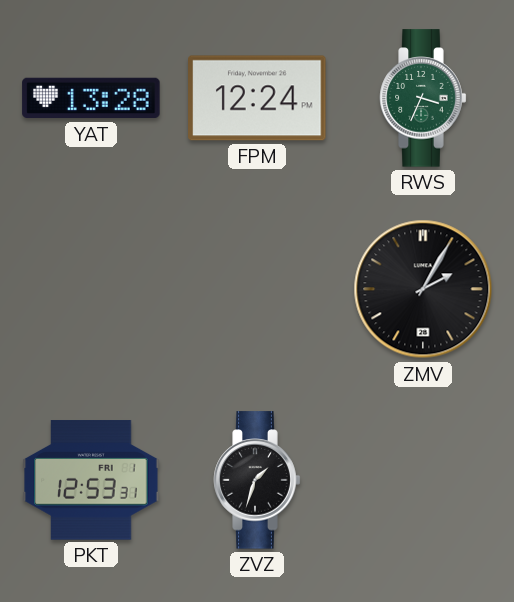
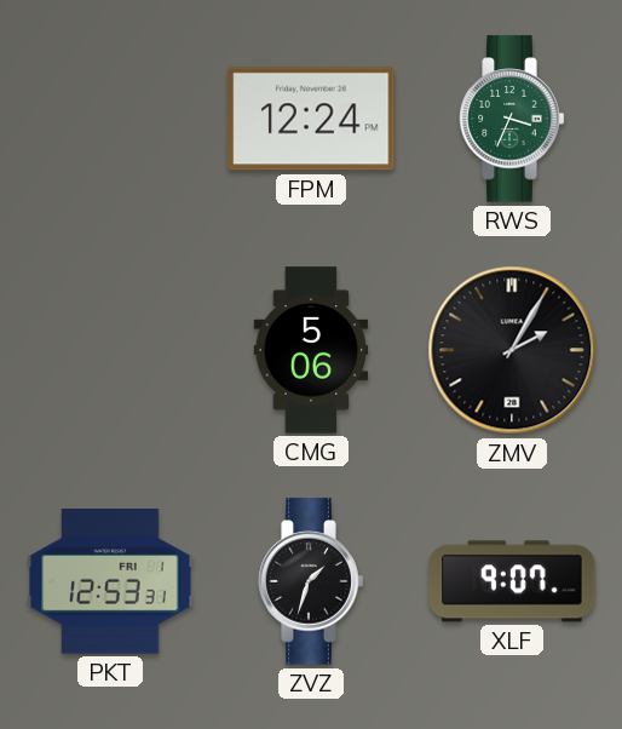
YAT: 13:28 -> none
CMG: none -> 5:06
XLF: none -> 9:07
